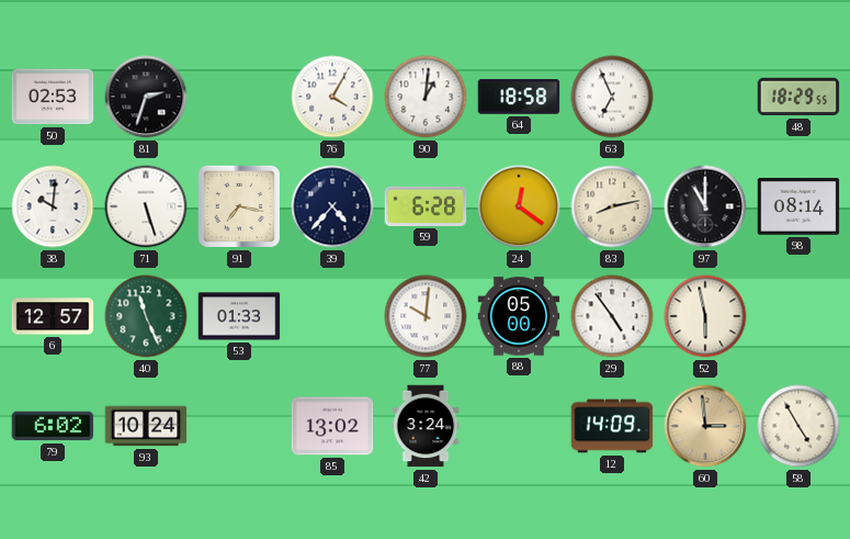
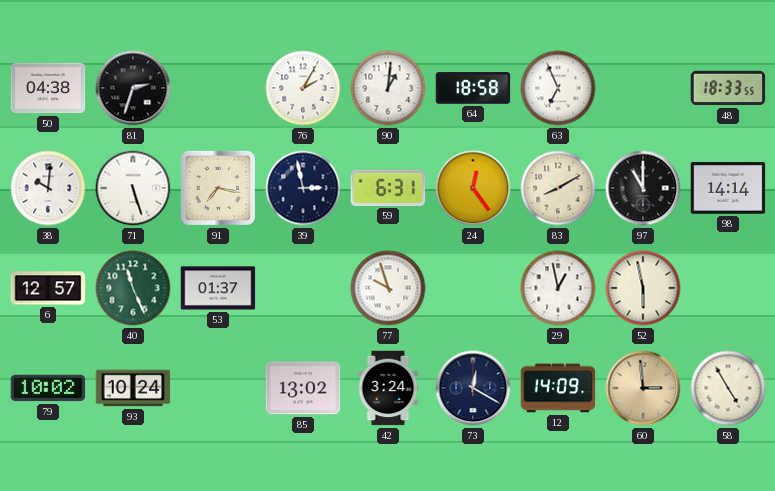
50: 02:53 -> 04:38
76: 4:05 -> 2:05
48: 18:29 -> 18:33
39: 4:37 -> 2:58
59: 6:28 -> 6:31
24: 12:21 -> 12:24
83: 8:13 -> 8:10
98: 08:14 -> 14:14
53: 01:33 -> 01:37
77: 10:01 -> 9:57
88: 05:00 -> none
29: 4:54 -> 12:58
79: 6:02 -> 10:02
73: none -> 12:20
